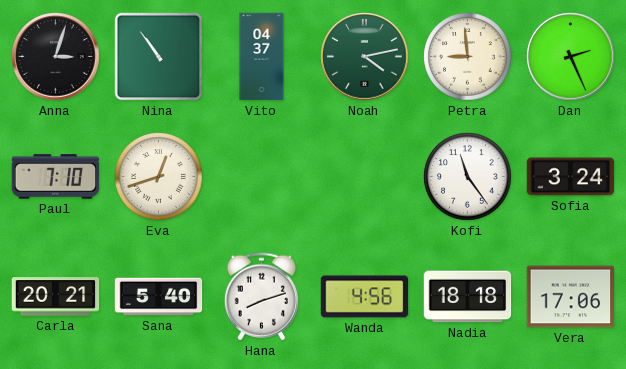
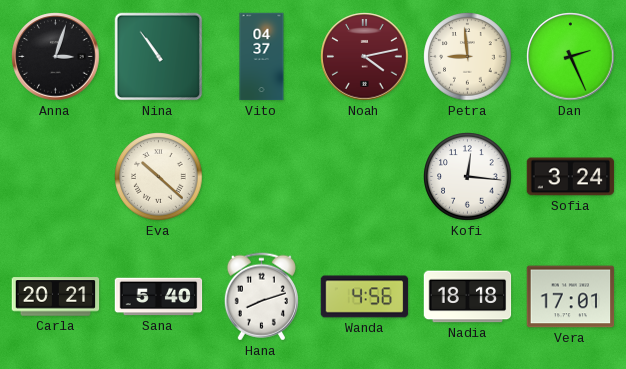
Noah dial: green -> burgundy
Paul: 7:10 -> none
Eva: 12:42 -> 10:22
Kofi: 11:24 -> 12:16
Vera: 17:06 -> 17:01
